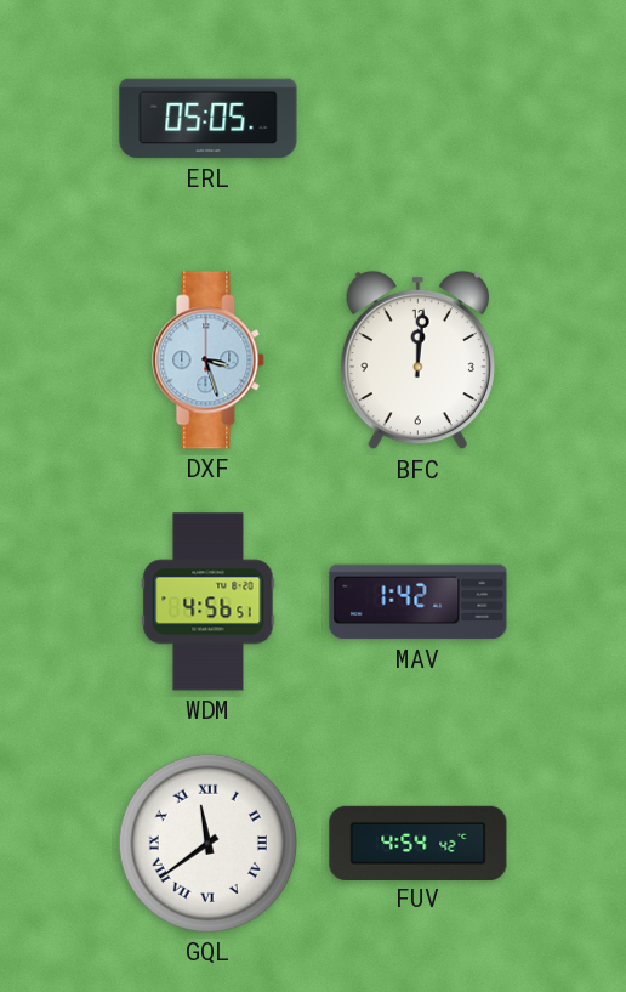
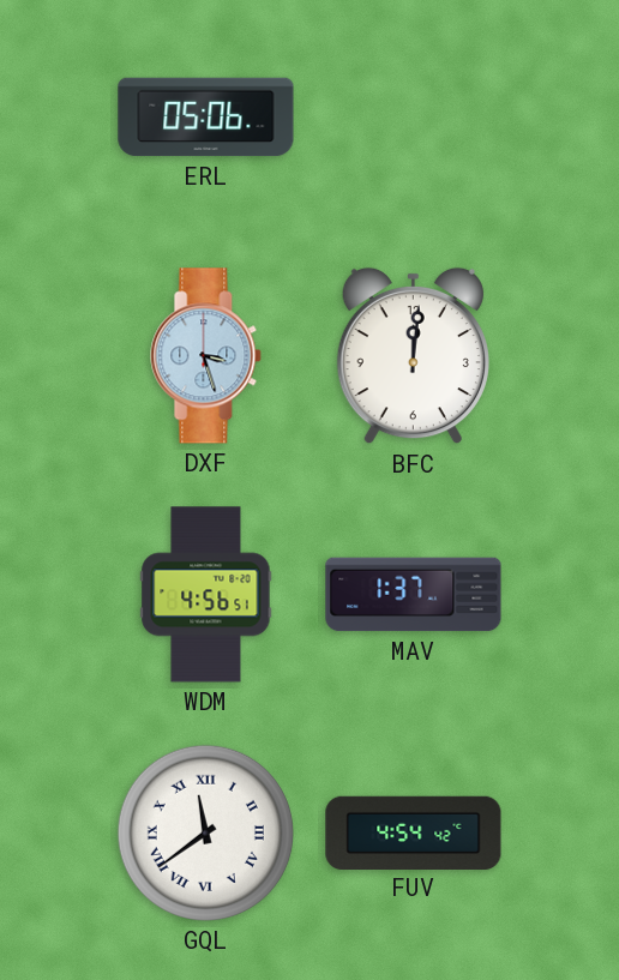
ERL: 05:05 -> 05:06
MAV: 1:42 -> 1:37
